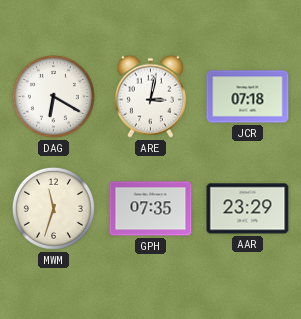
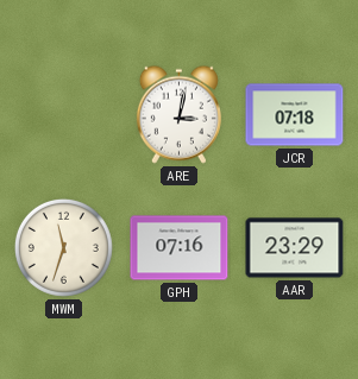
DAG: 6:20 -> none
GPH: 07:35 -> 07:16
